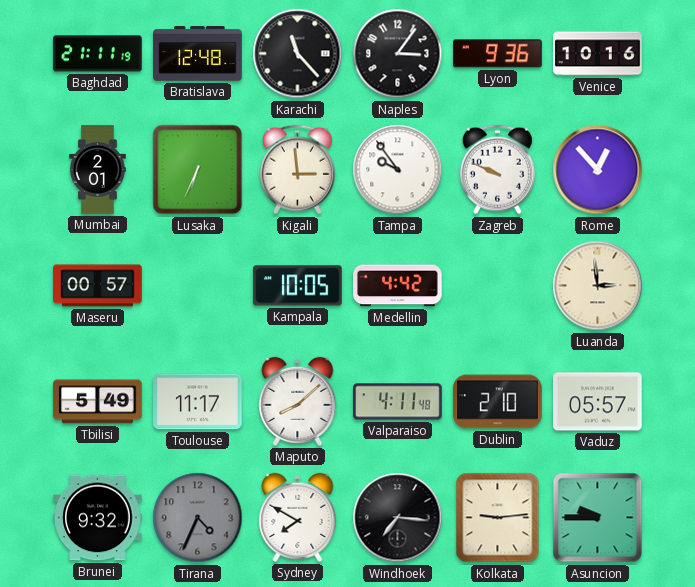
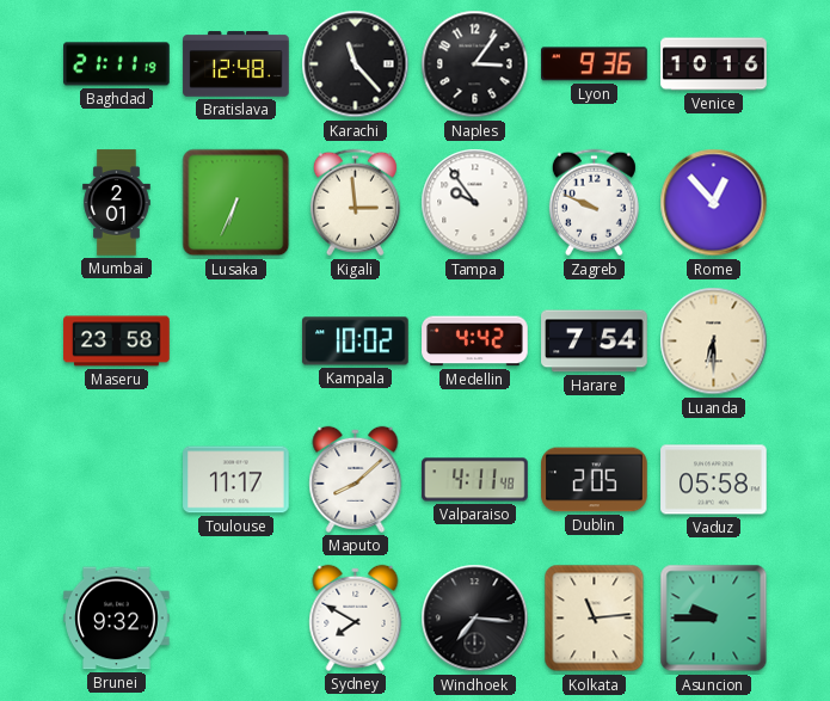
Maseru: 00:57 -> 23:58
Kampala: 10:05 -> 10:02
Harare: none -> 7:54
Luanda: 2:59 -> 6:30
Tbilisi: 5:49 -> none
Dublin: 2:10 -> 2:05
Vaduz: 05:57 -> 05:58
Tirana: 4:34 -> none
Kolkata: 9:14 -> 11:14
